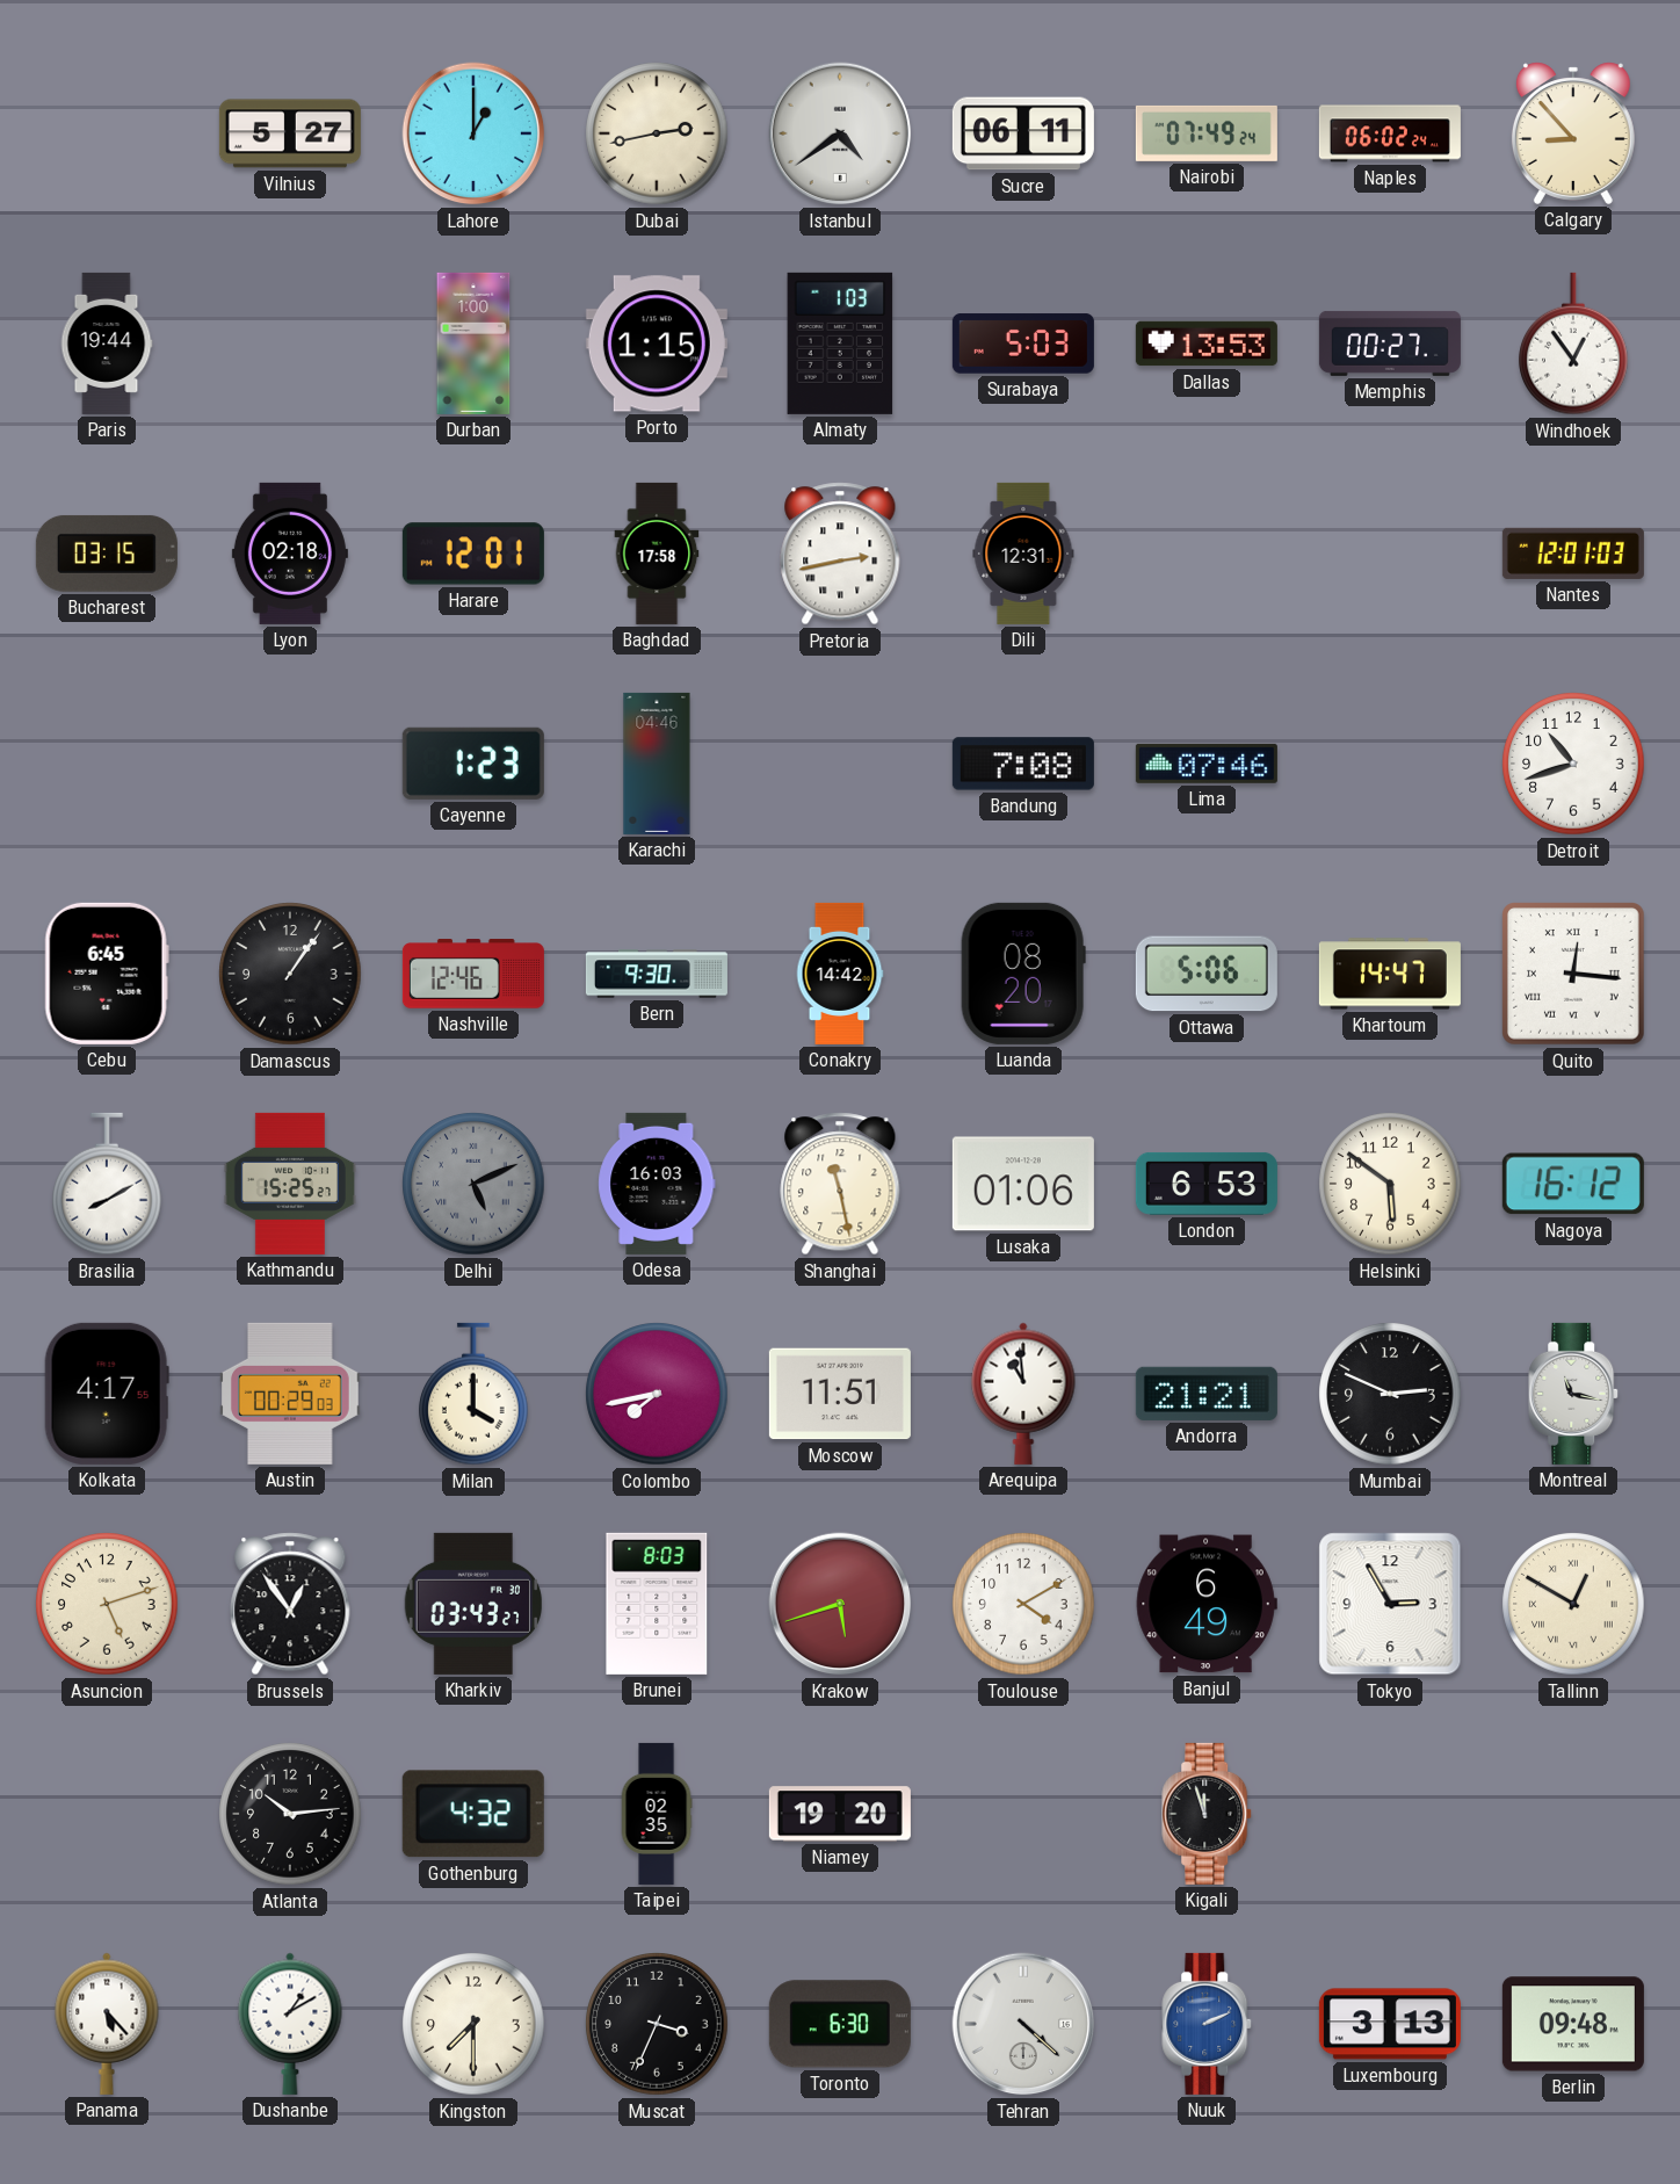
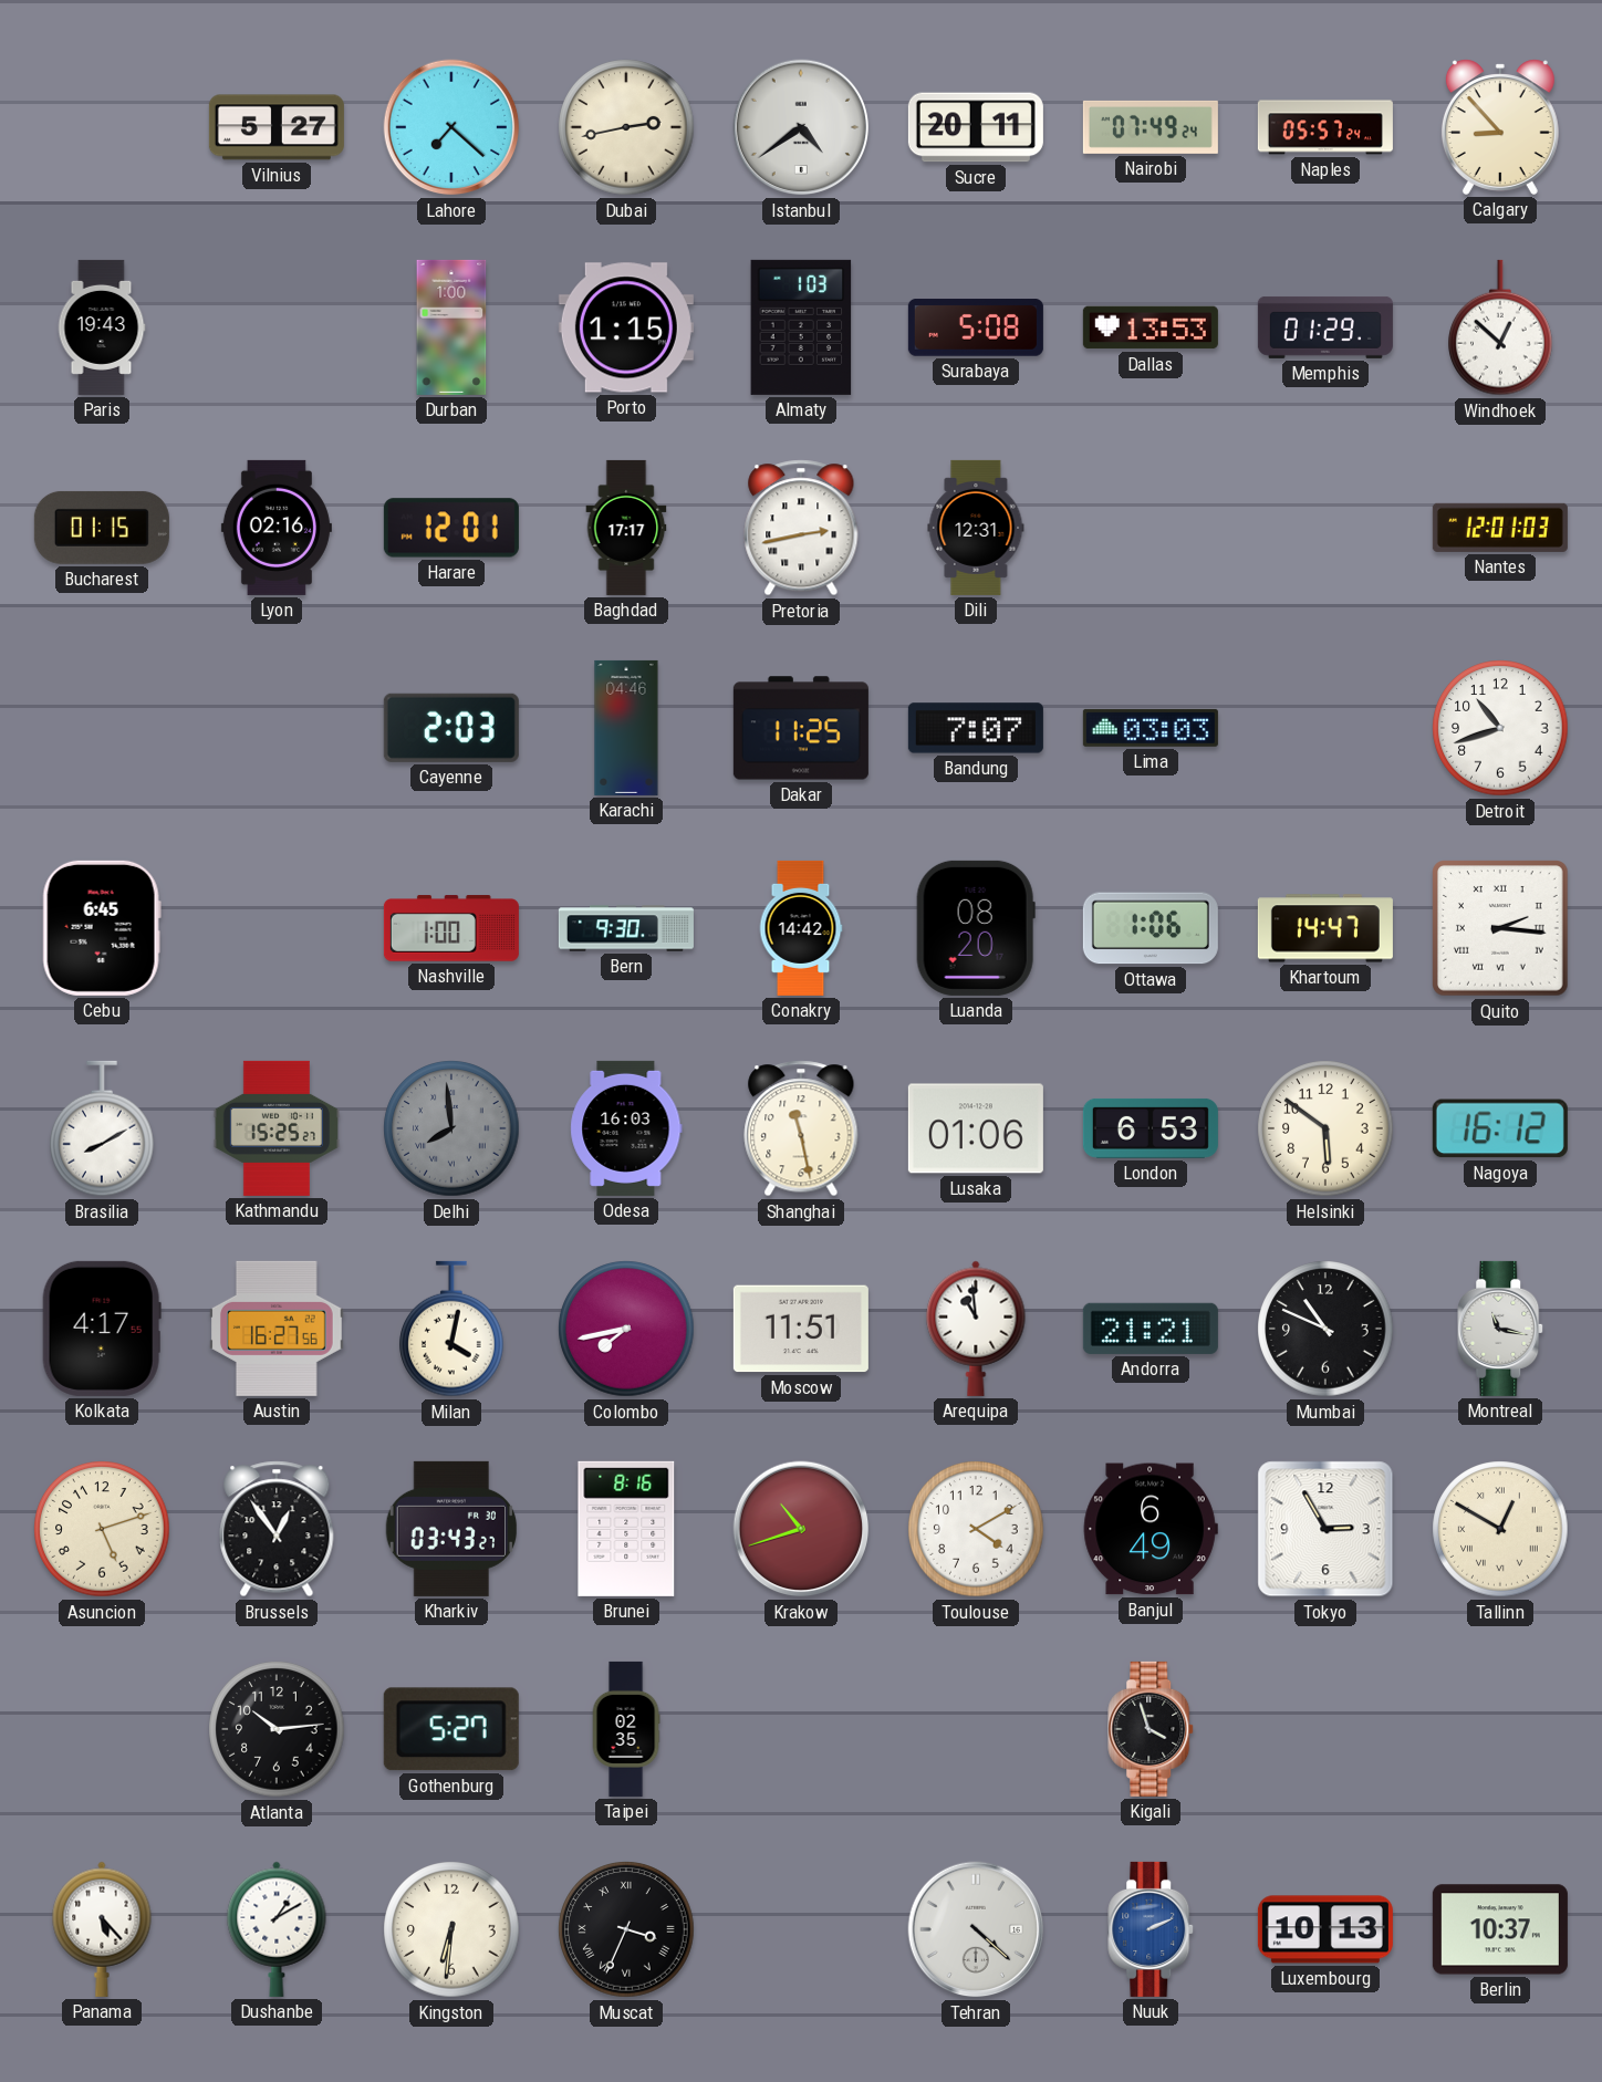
Lahore: 1:00 -> 7:22
Sucre: 06:11 -> 20:11
Naples: 06:02 -> 05:57
Paris: 19:44 -> 19:43
Surabaya: 5:03 -> 5:08
Memphis: 00:27 -> 01:29
Windhoek: 12:54 -> 12:52
Bucharest: 03:15 -> 01:15
Lyon: 02:18 -> 02:16
Baghdad: 17:58 -> 17:17
Cayenne: 1:23 -> 2:03
Dakar: none -> 11:25
Bandung: 7:08 -> 7:07
Lima: 07:46 -> 03:03
Damascus: 1:06 -> none
Nashville: 12:46 -> 1:00
Ottawa: 5:06 -> 1:06
Quito: 12:16 -> 2:16
Delhi: 5:11 -> 7:59
Austin: 00:29 -> 16:27
Milan: 4:00 -> 4:02
Mumbai: 2:49 -> 10:49
Brunei: 8:03 -> 8:16
Krakow: 5:42 -> 10:42
Gothenburg: 4:32 -> 5:27
Niamey: 19:20 -> none
Kigali: 11:57 -> 3:57
Kingston: 7:30 -> 6:31
Muscat numerals: Arabic -> Roman
Toronto: 6:30 -> none
Luxembourg: 3:13 -> 10:13
Berlin: 09:48 -> 10:37
